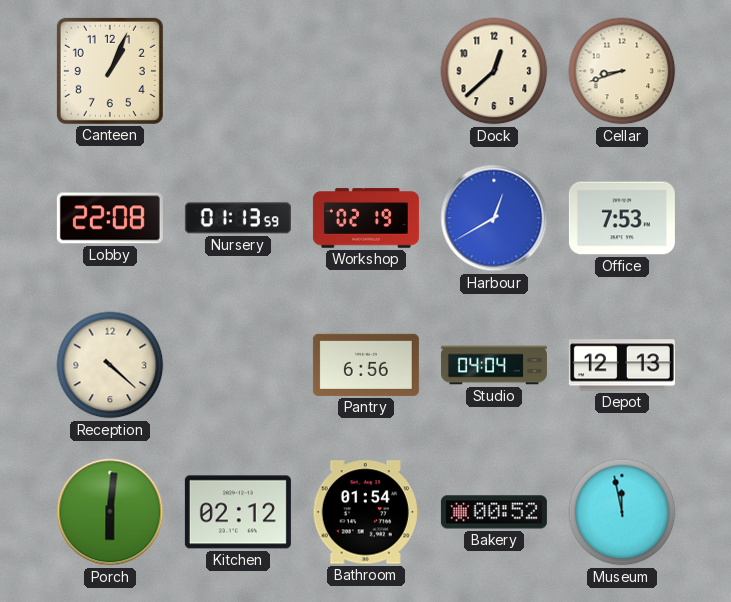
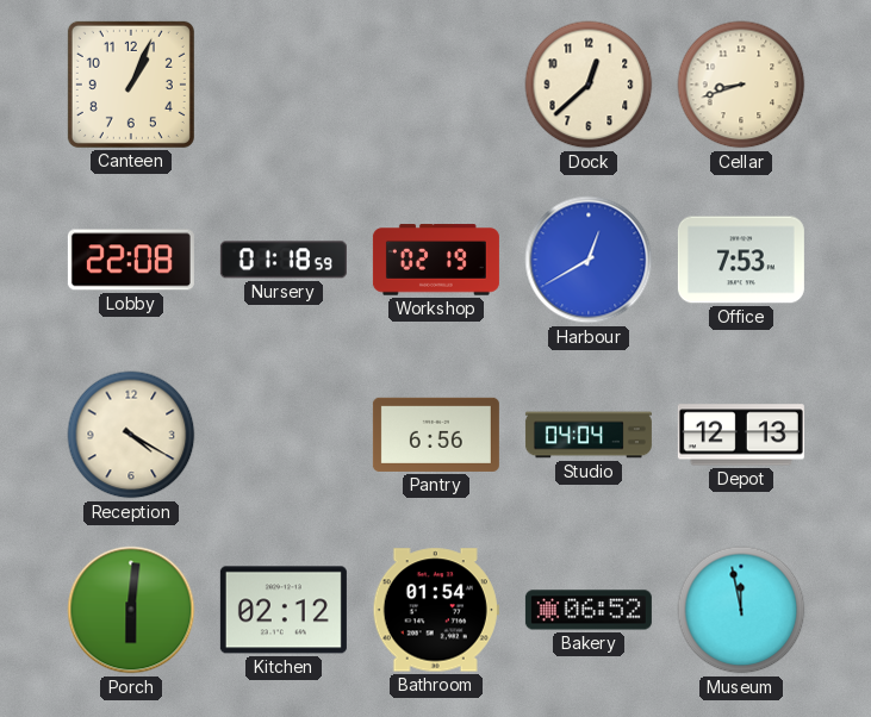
Nursery: 01:13 -> 01:18
Reception: 4:22 -> 4:20
Bakery: 00:52 -> 06:52
